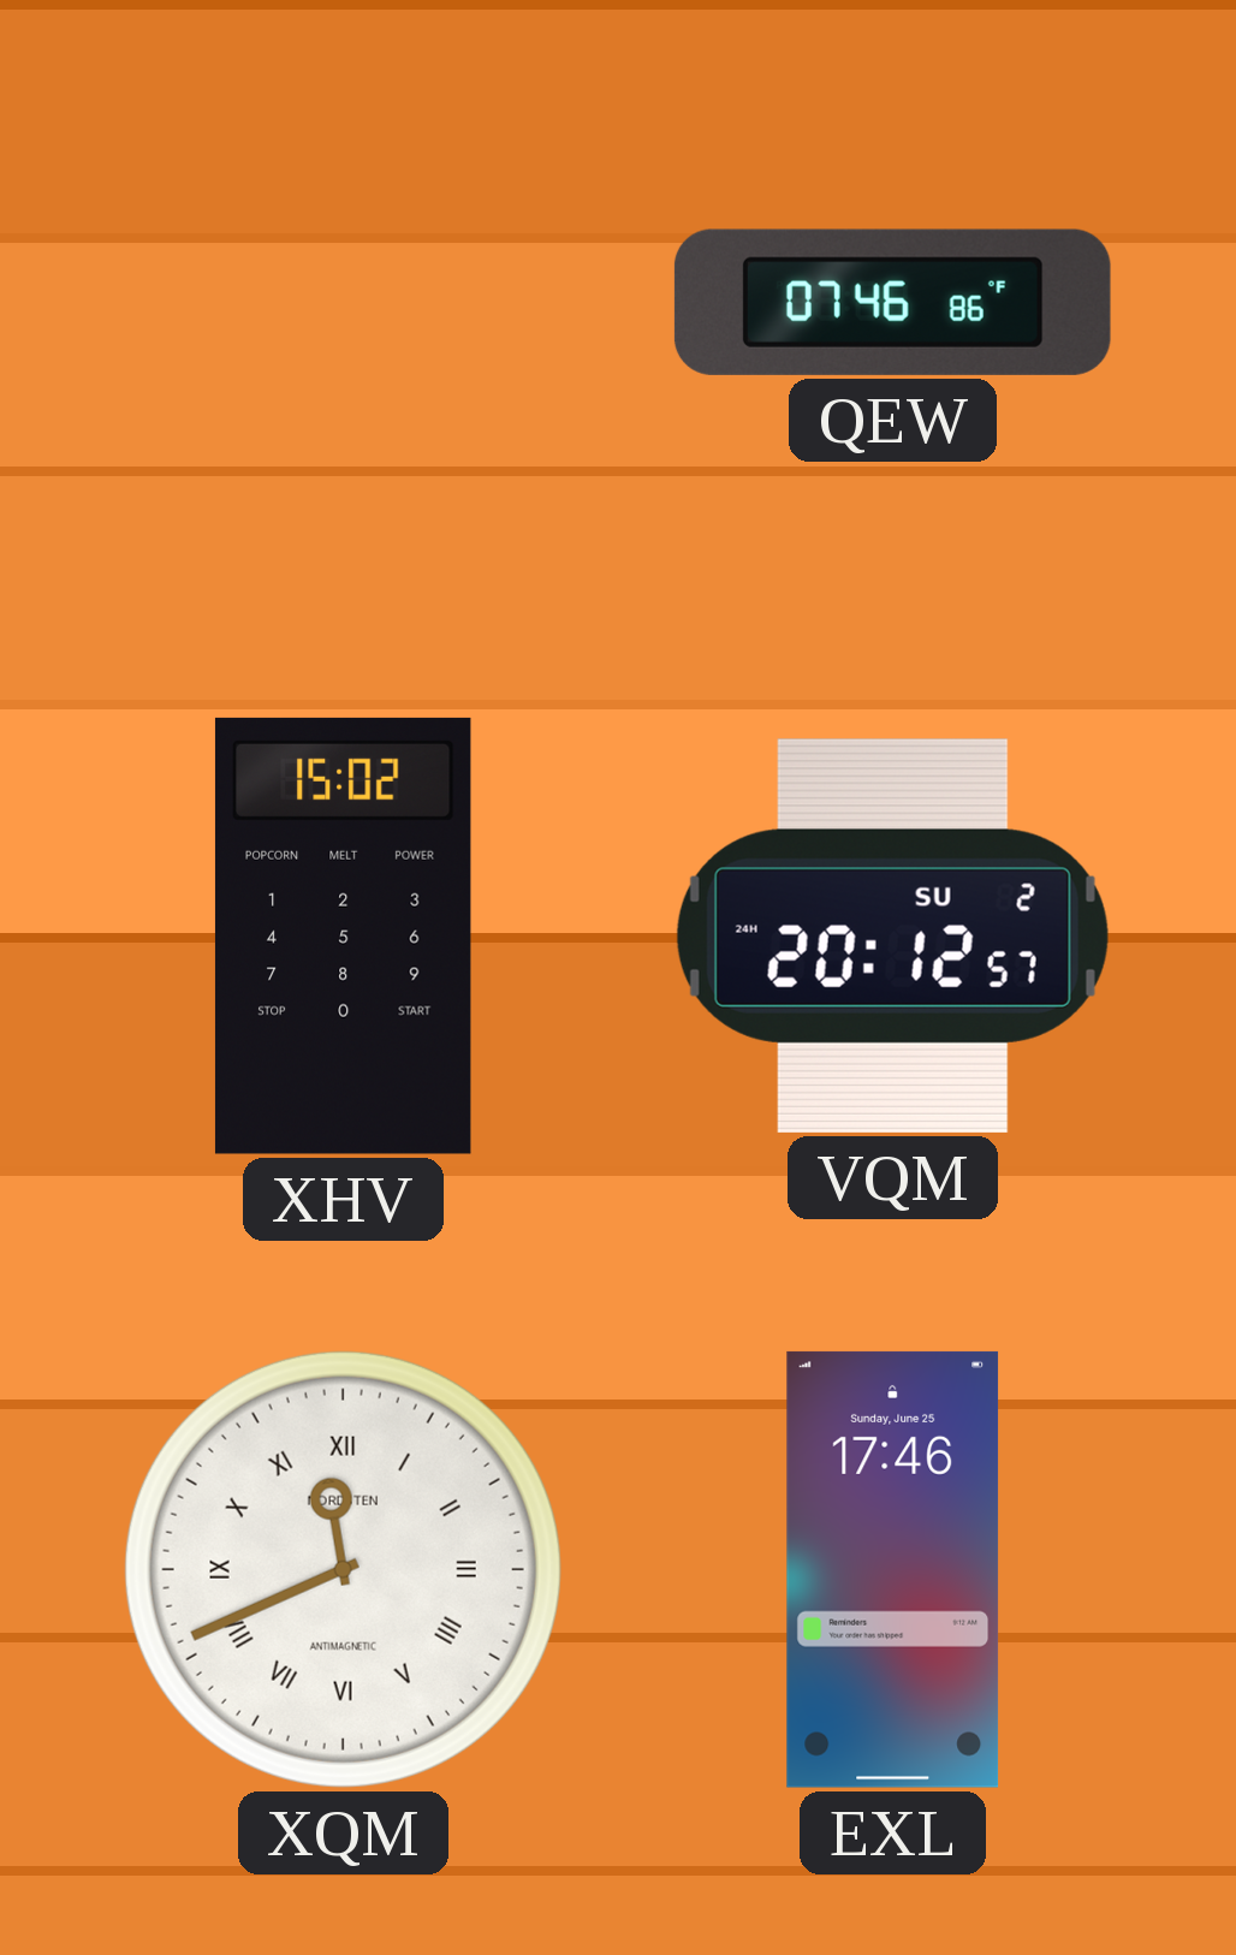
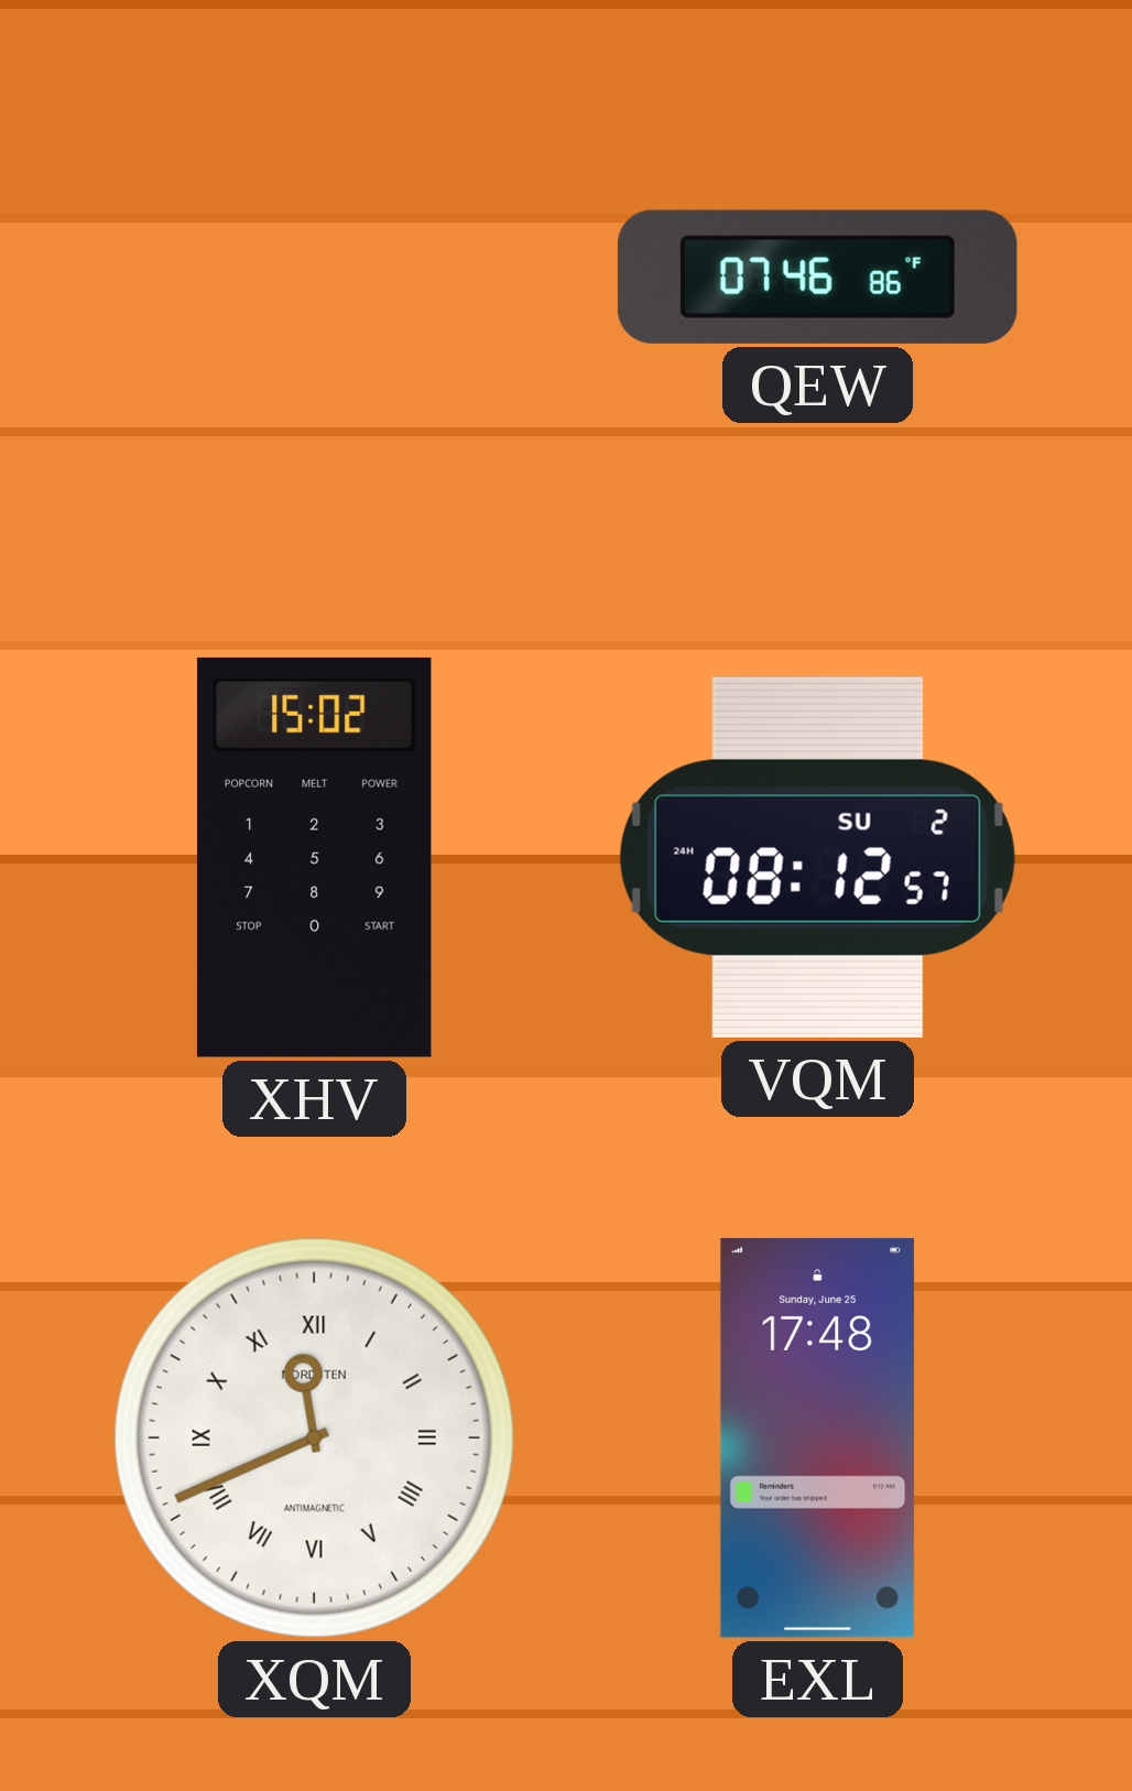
VQM: 20:12 -> 08:12
EXL: 17:46 -> 17:48
